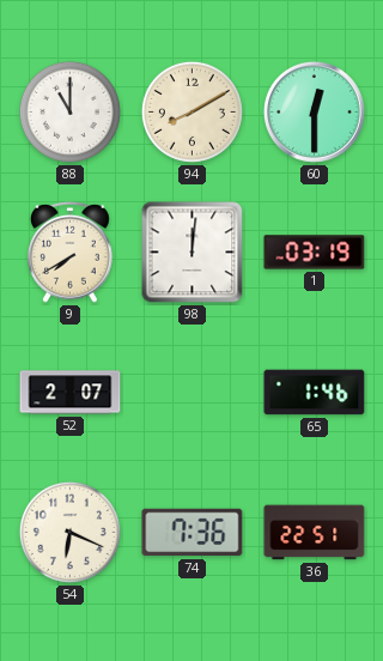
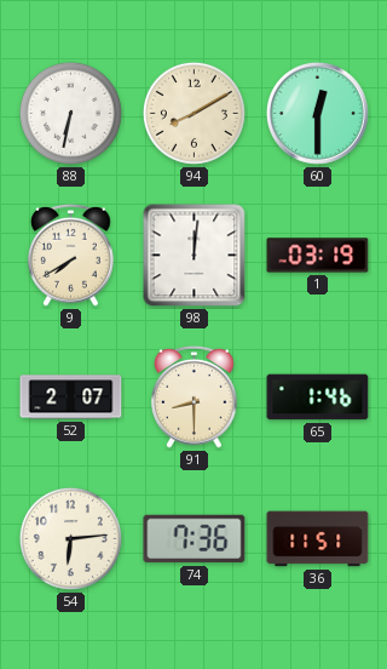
88: 11:00 -> 6:32
91: none -> 8:30
54: 6:19 -> 6:14
36: 22:51 -> 11:51
